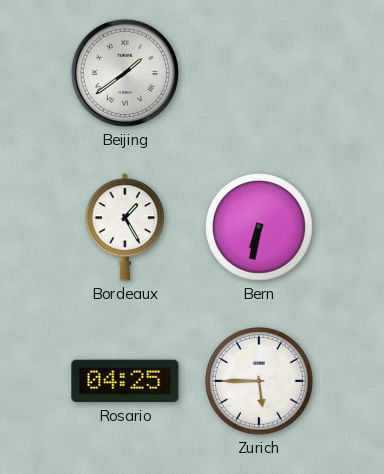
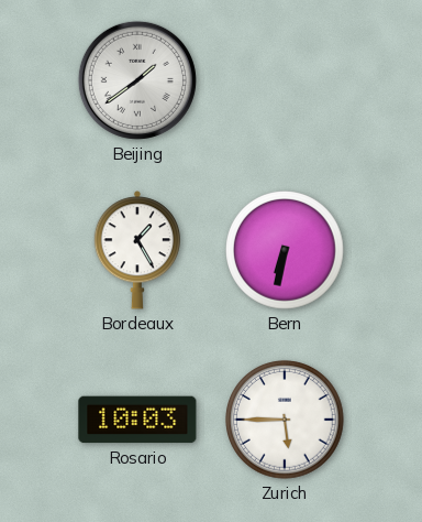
Rosario: 04:25 -> 10:03
